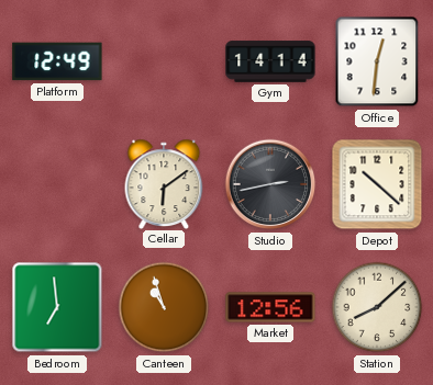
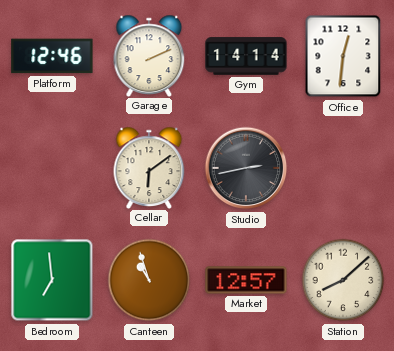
Platform: 12:49 -> 12:46
Garage: none -> 2:11
Depot: 10:22 -> none
Market: 12:56 -> 12:57
